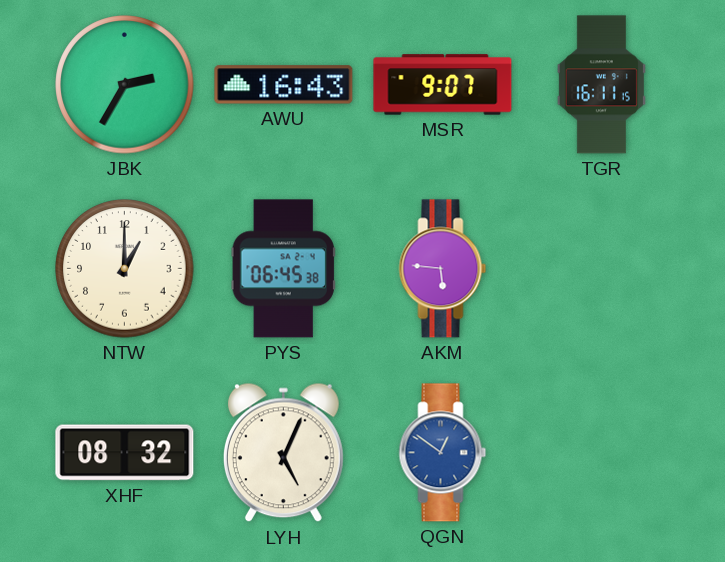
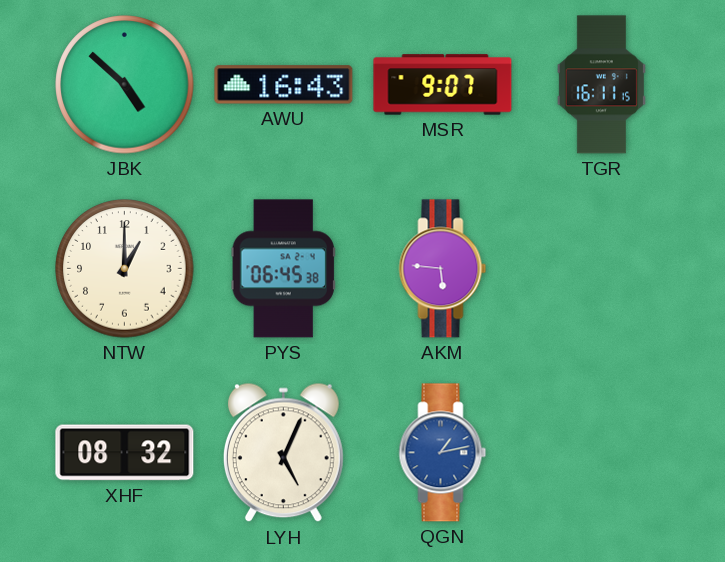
JBK: 2:35 -> 4:52
QGN: 12:51 -> 1:13
